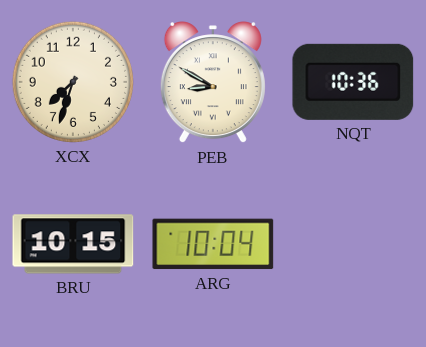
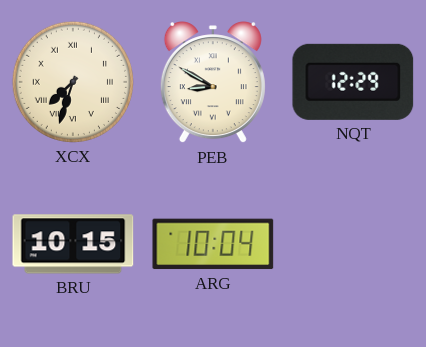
XCX numerals: Arabic -> Roman
NQT: 10:36 -> 12:29
